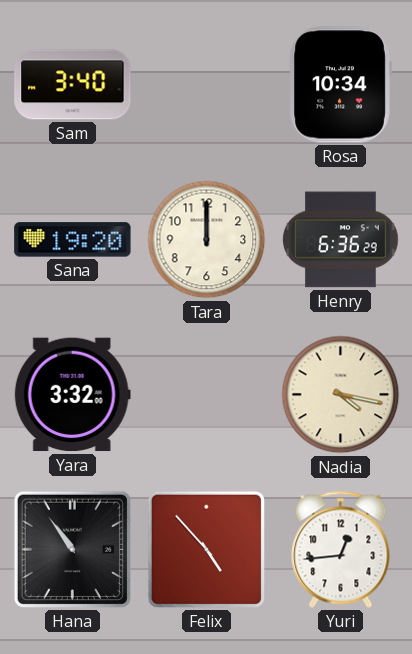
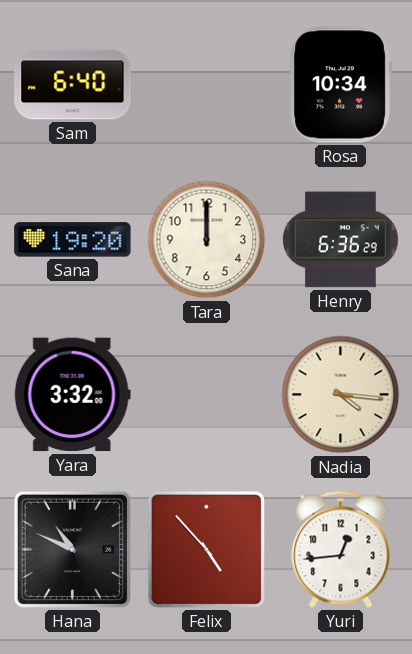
Sam: 3:40 -> 6:40
Nadia: 4:17 -> 4:16
Hana: 10:54 -> 10:49
